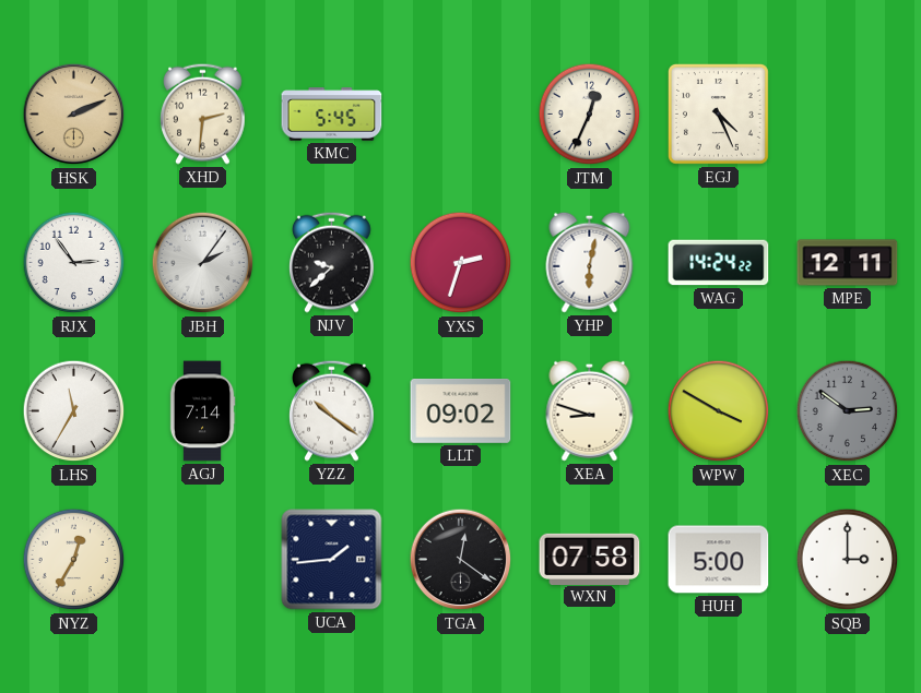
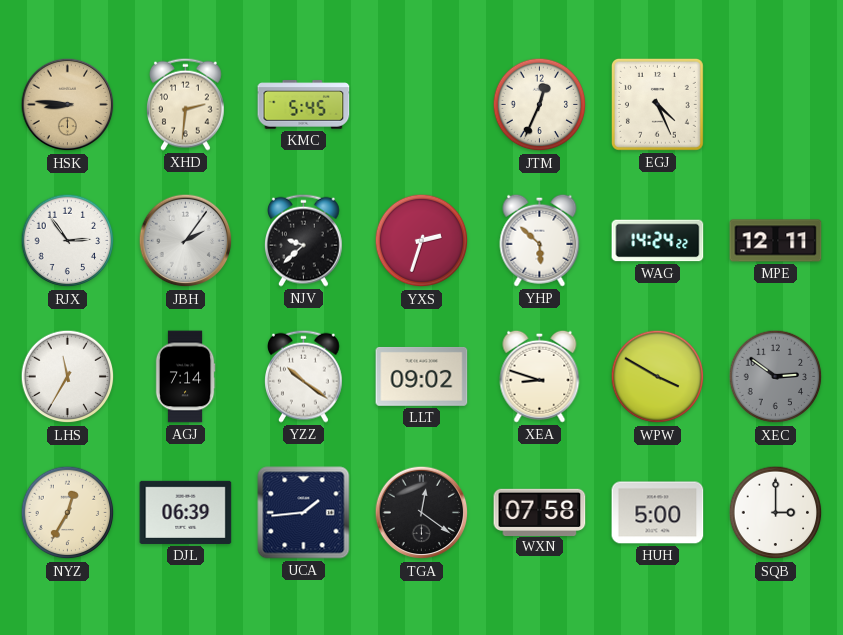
HSK: 2:11 -> 8:46
YHP: 6:02 -> 5:52
DJL: none -> 06:39
